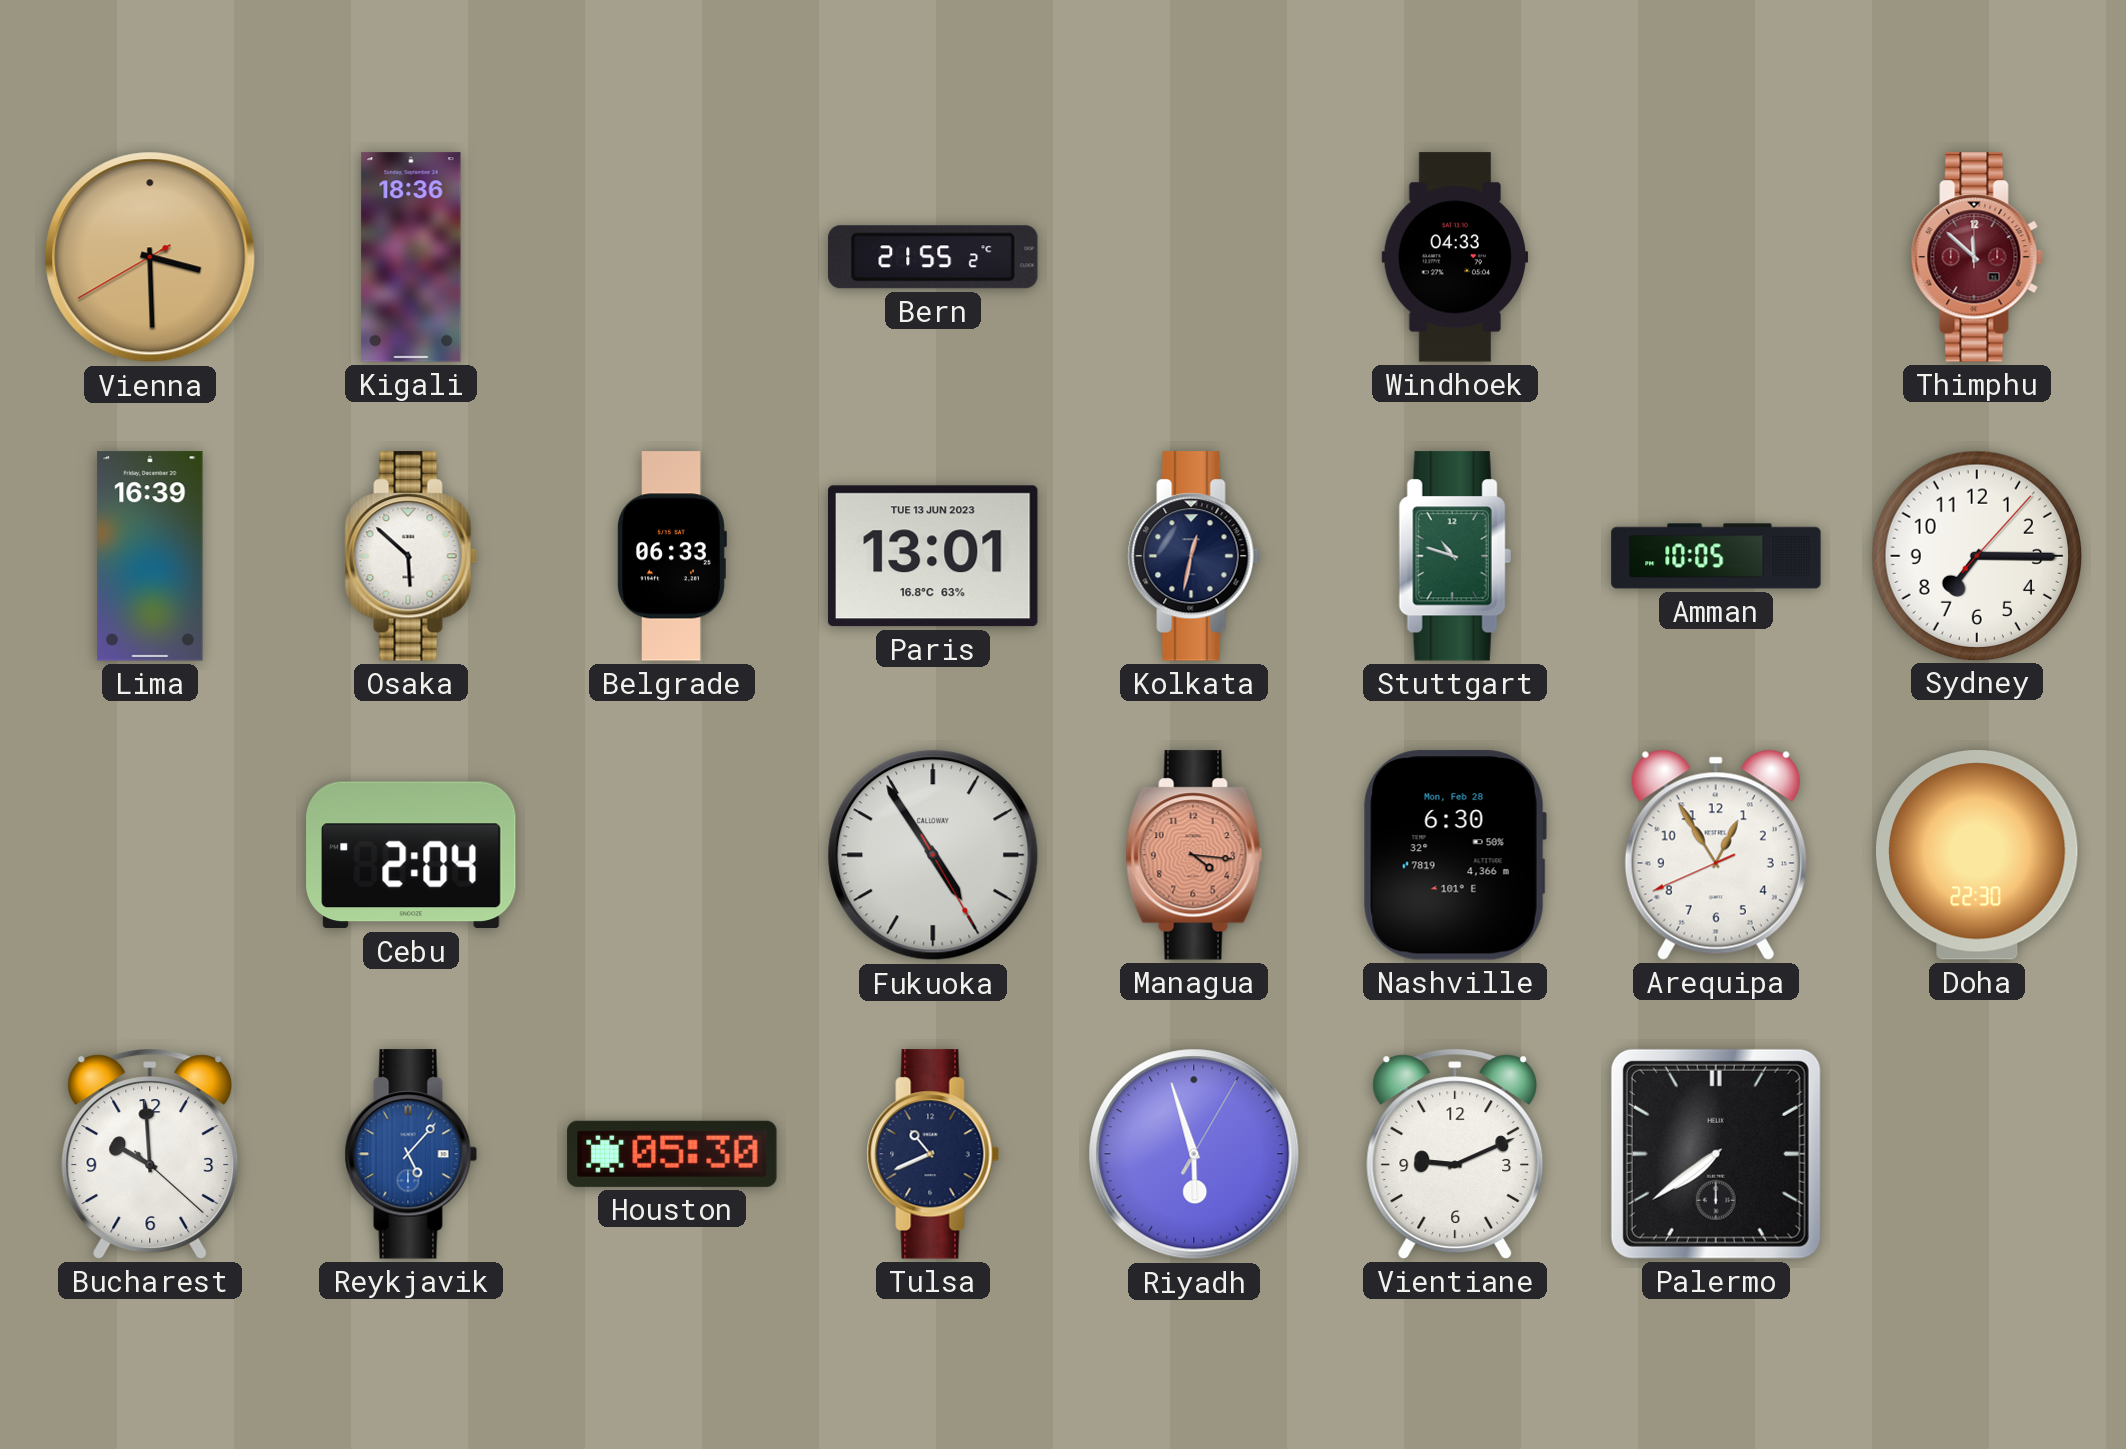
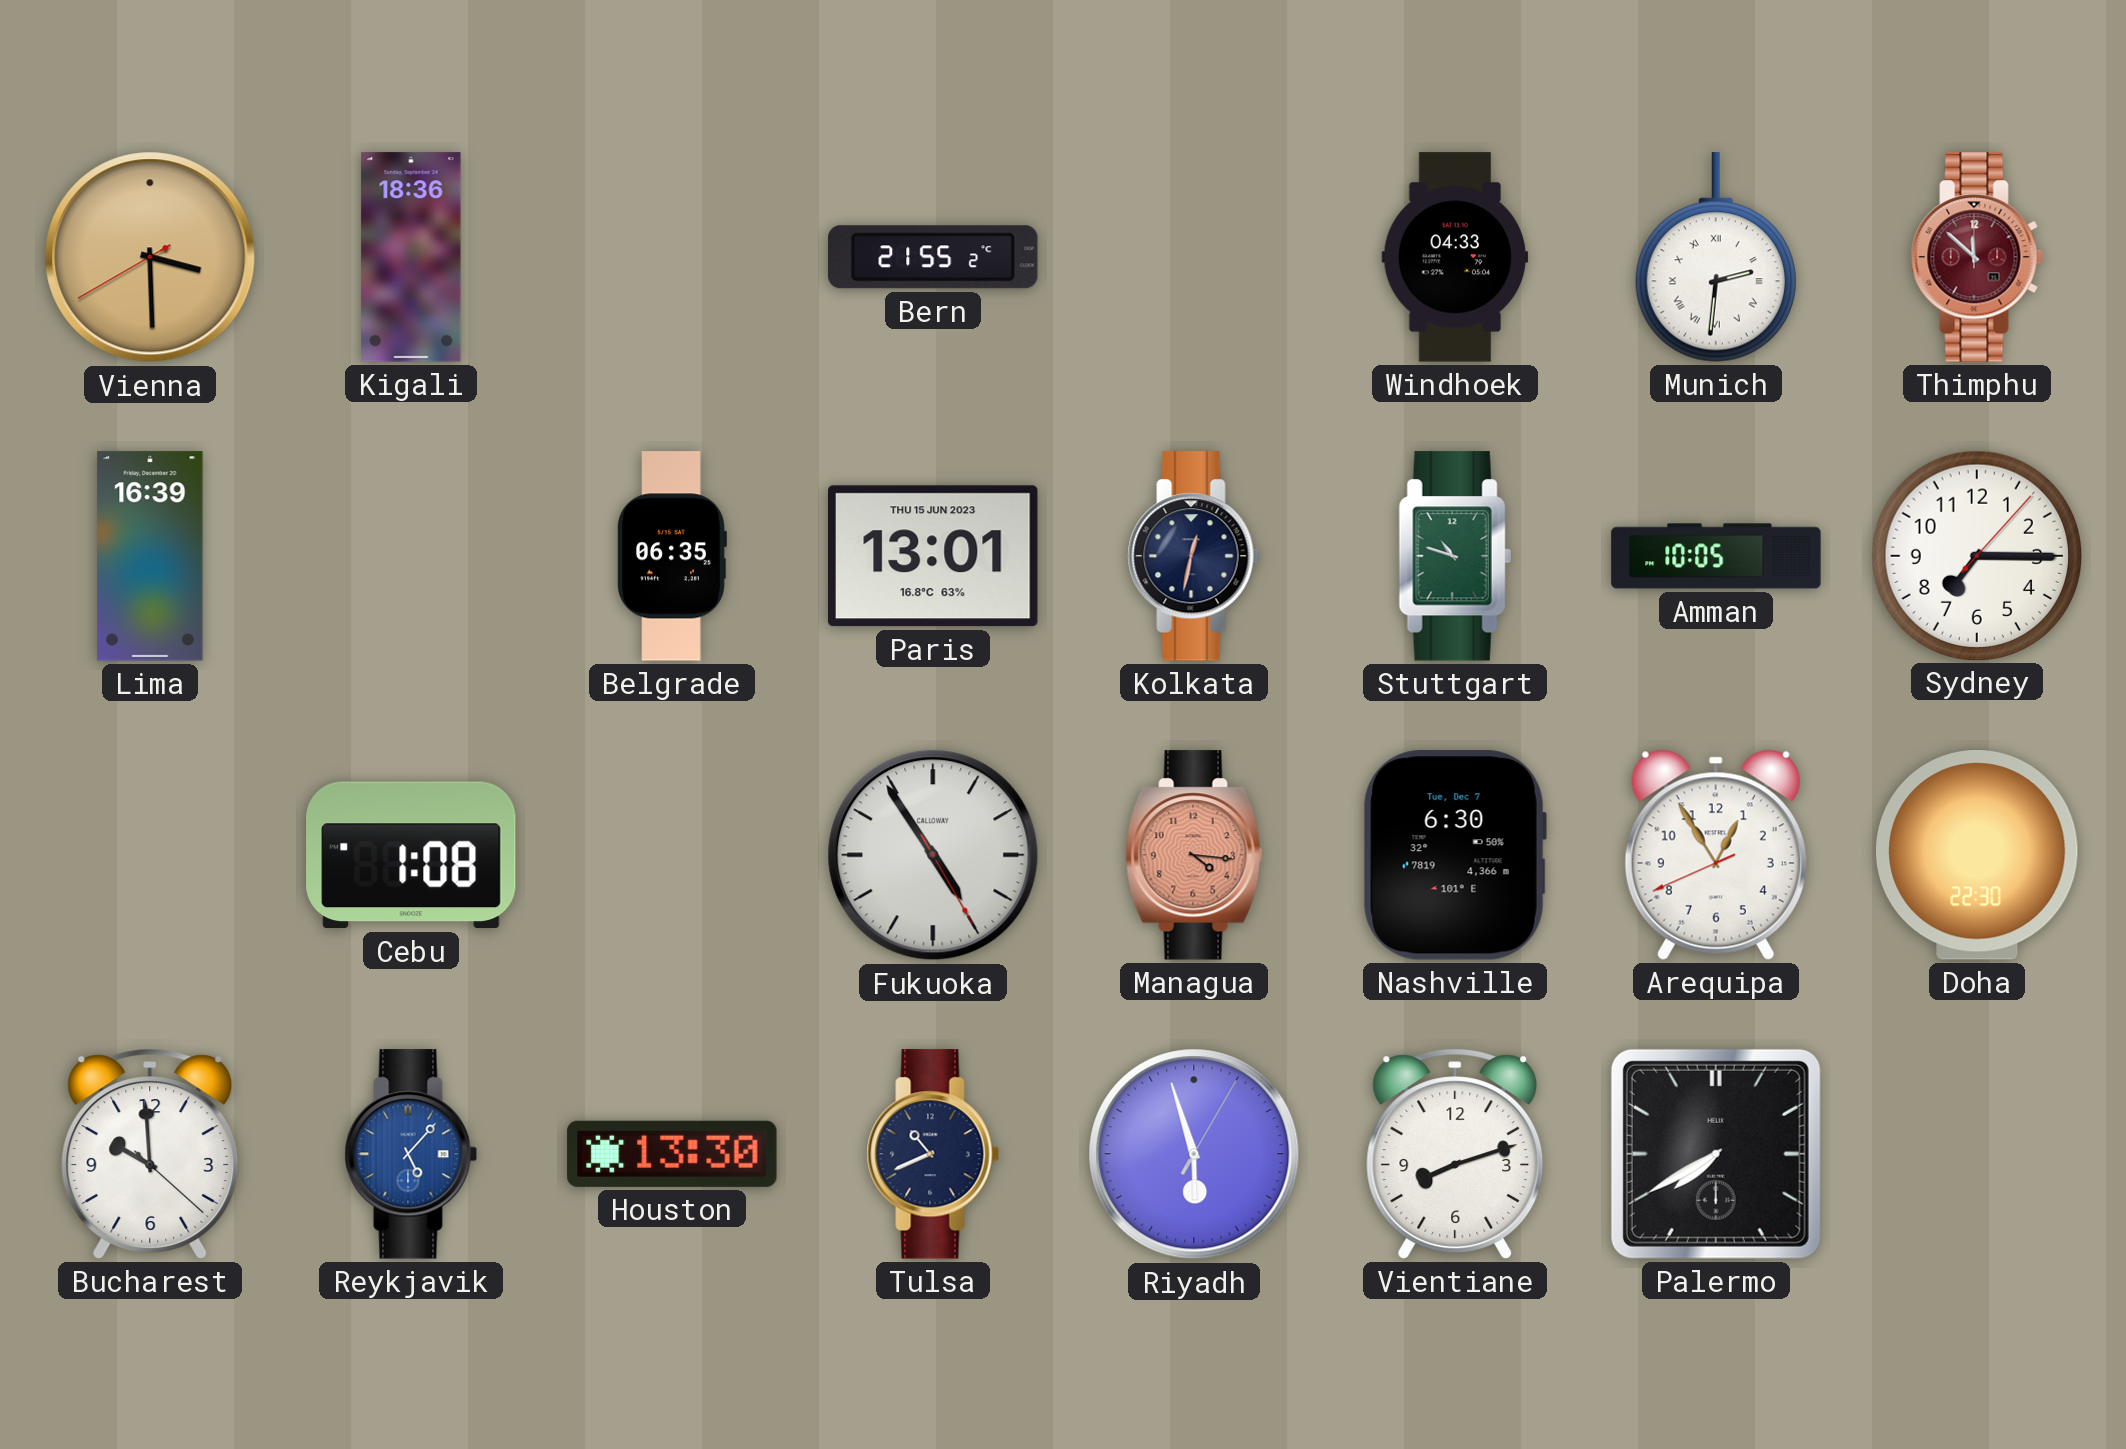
Munich: none -> 2:31
Osaka: 5:52 -> none
Belgrade: 06:33 -> 06:35
Paris date: TUE 13 JUN 2023 -> THU 15 JUN 2023
Cebu: 2:04 -> 1:08
Nashville date: Mon, Feb 28 -> Tue, Dec 7
Houston: 05:30 -> 13:30
Vientiane: 9:11 -> 8:12
Palermo: 7:39 -> 7:40
